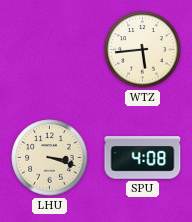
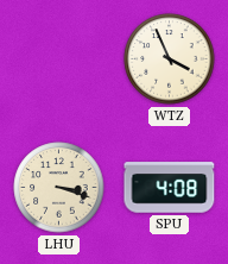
WTZ: 5:44 -> 3:56
